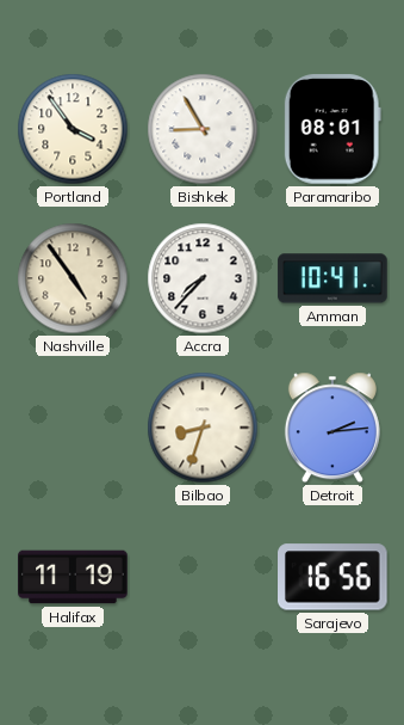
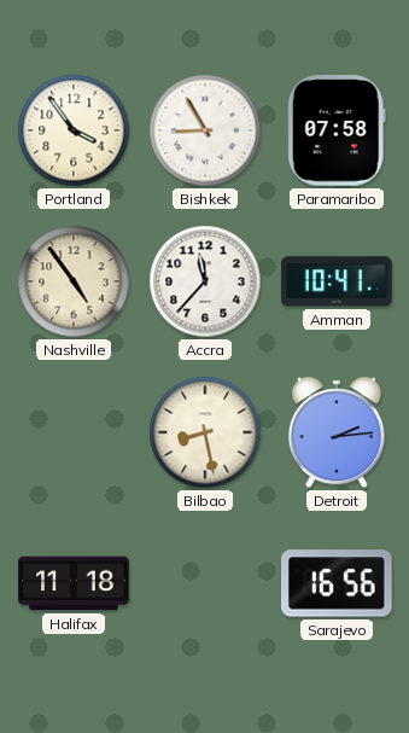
Paramaribo: 08:01 -> 07:58
Accra: 7:37 -> 11:37
Bilbao: 8:33 -> 8:28
Halifax: 11:19 -> 11:18
